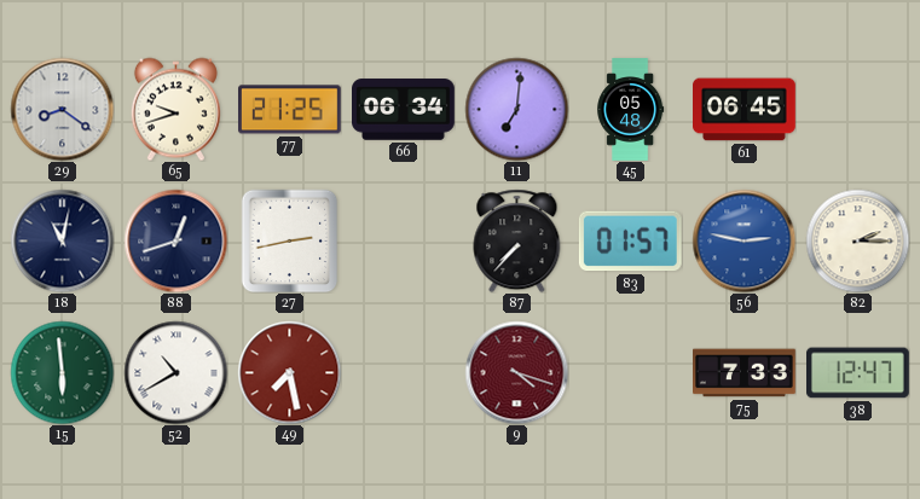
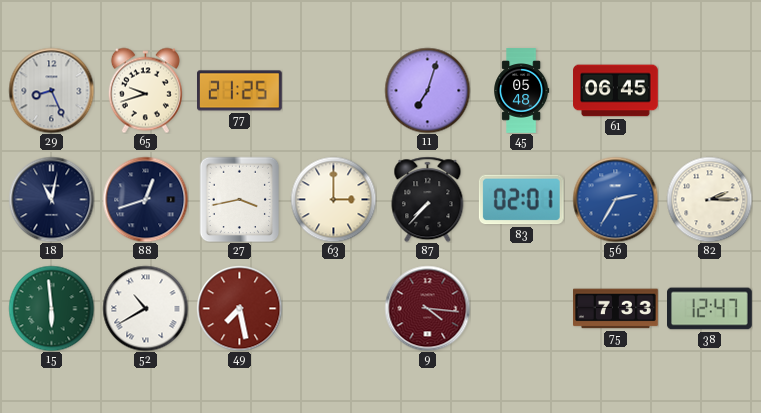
29: 8:21 -> 8:26
66: 06:34 -> none
11: 7:01 -> 7:03
27: 2:43 -> 3:43
63: none -> 3:00
83: 01:57 -> 02:01
56: 2:47 -> 2:35
9: 4:18 -> 4:16
